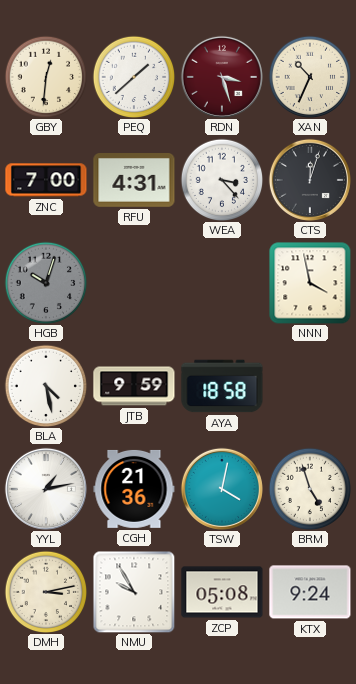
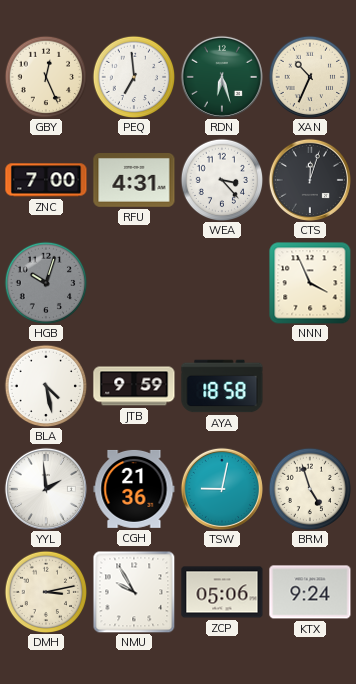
GBY: 12:31 -> 12:26
PEQ: 1:38 -> 6:59
RDN: 3:27 -> 6:27
RDN dial: burgundy -> green
NNN: 3:58 -> 3:56
YYL: 1:13 -> 1:59
TSW: 4:02 -> 9:02
ZCP: 05:08 -> 05:06
